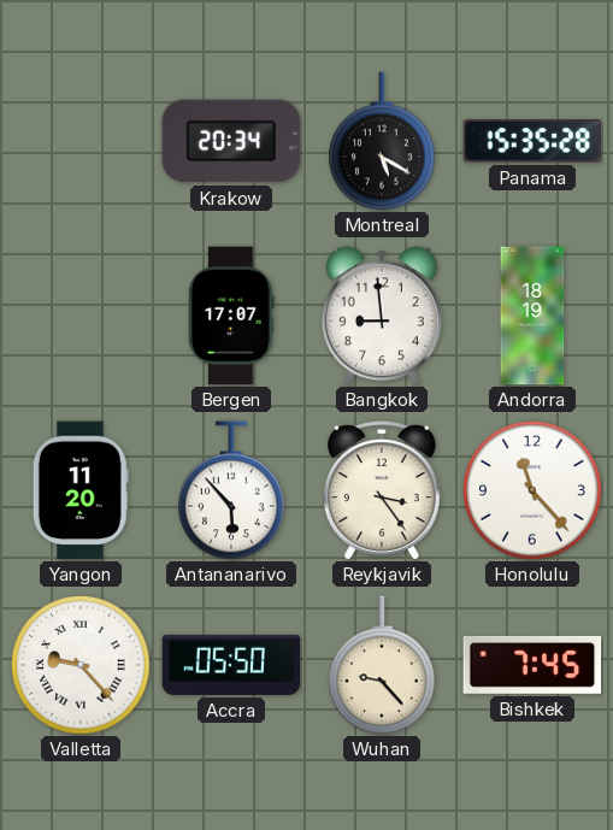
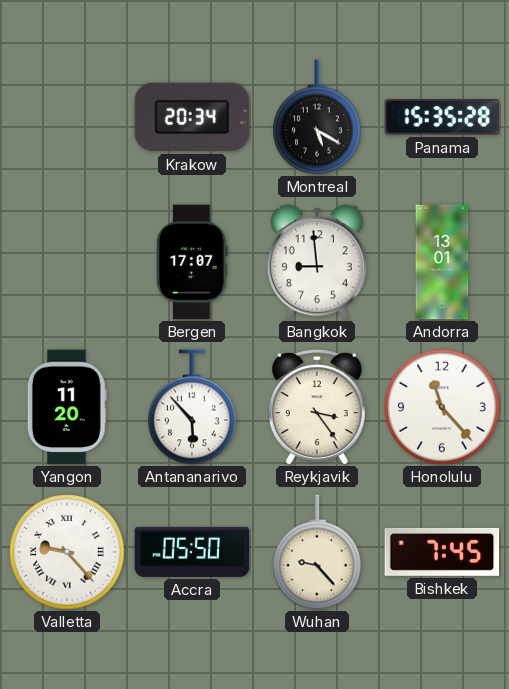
Andorra: 18:19 -> 13:01
